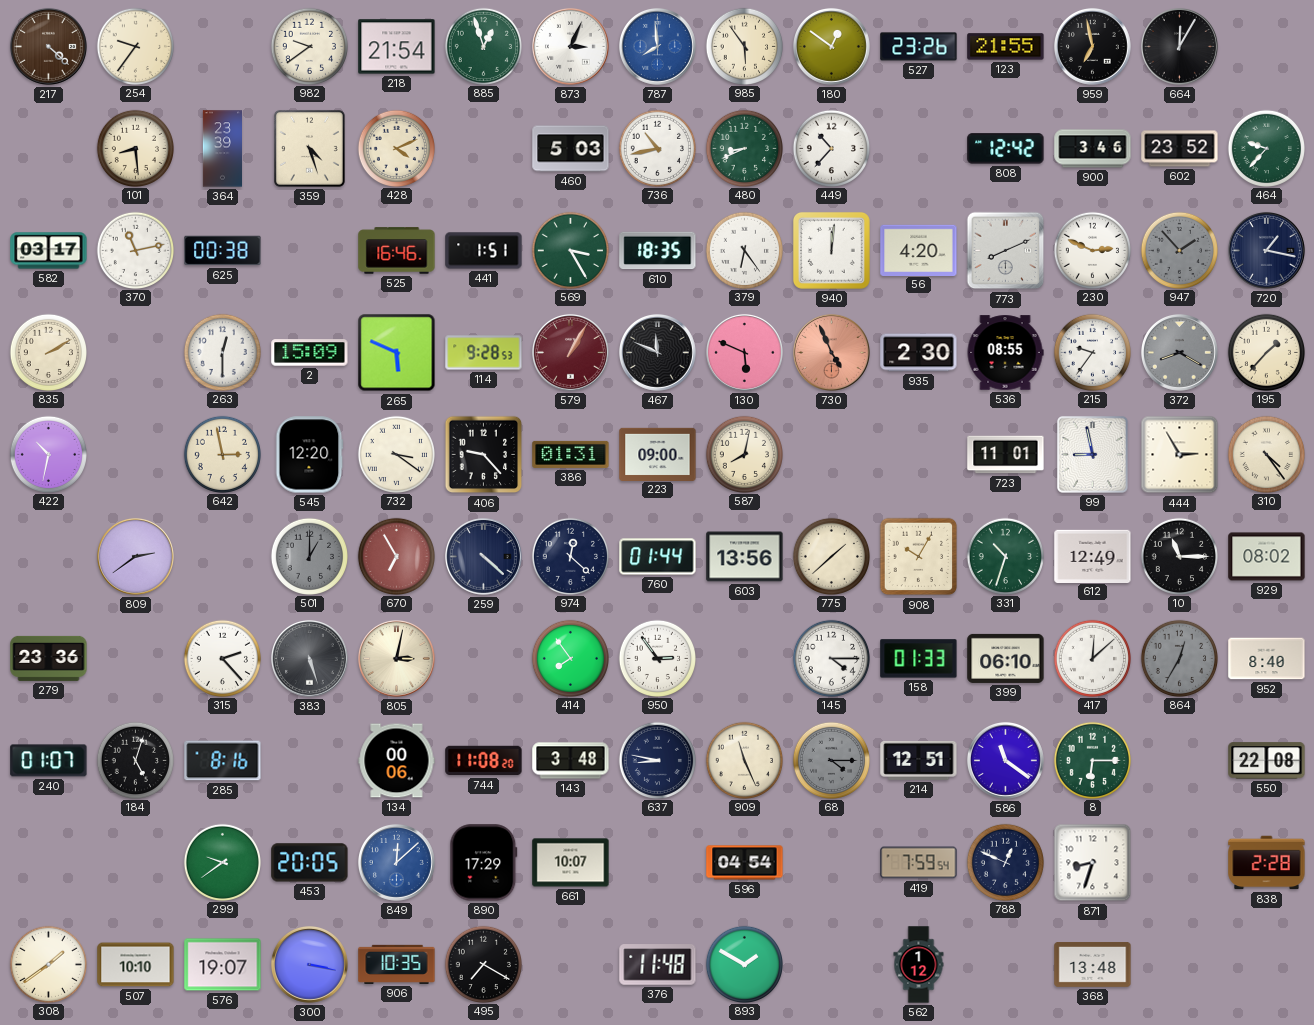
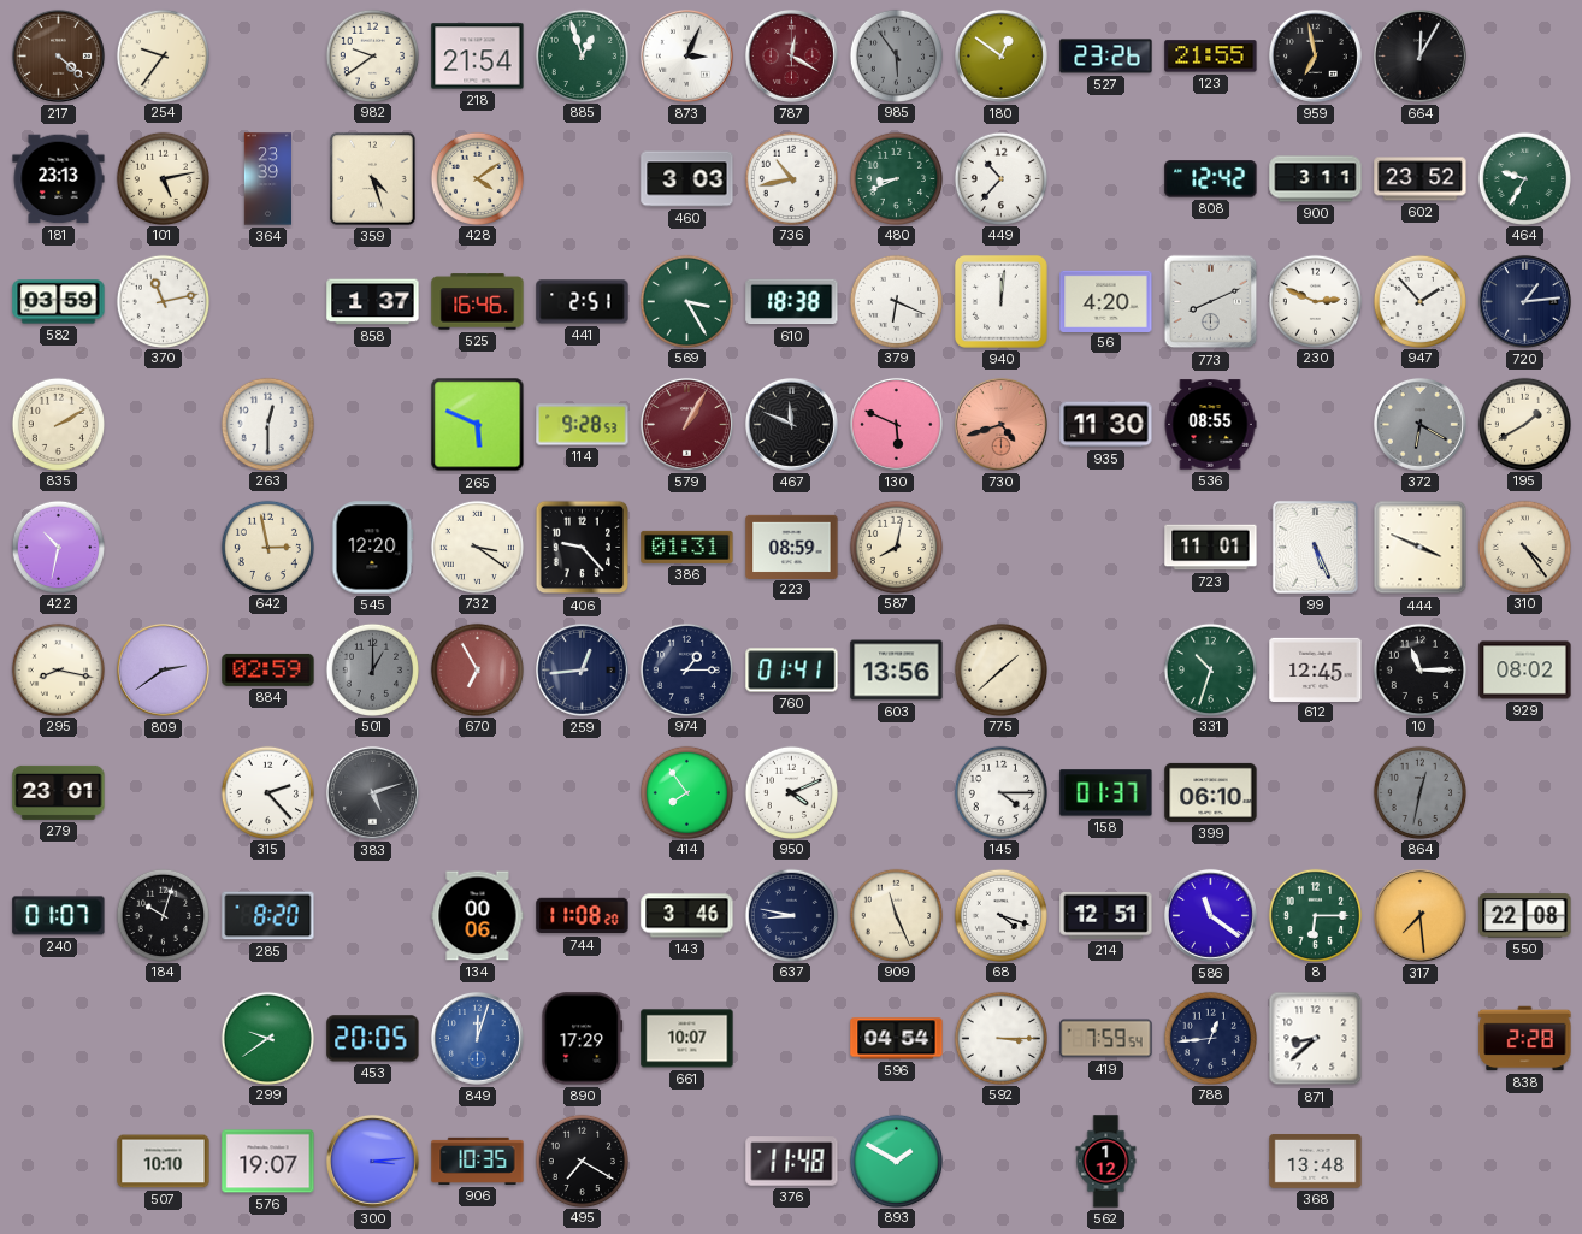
787: 7:59 -> 12:20
787 dial: blue -> burgundy
985 dial: cream -> grey
181: none -> 23:13
101: 8:29 -> 5:13
428: 4:11 -> 4:09
460: 5:03 -> 3:03
900: 3:46 -> 3:11
464: 9:37 -> 9:35
582: 03:17 -> 03:59
625: 00:38 -> none
858: none -> 1:37
441: 1:51 -> 2:51
610: 18:35 -> 18:38
379: 6:24 -> 6:19
947 dial: grey -> white
720: 1:17 -> 1:14
2: 15:09 -> none
730: 4:56 -> 4:42
935: 2:30 -> 11:30
215: 9:36 -> none
372: 8:20 -> 6:20
195: 1:37 -> 1:40
223: 09:00 -> 08:59
99: 8:58 -> 5:26
444: 2:55 -> 3:49
295: none -> 8:17
884: none -> 02:59
259: 4:22 -> 12:44
974: 12:22 -> 1:15
760: 01:44 -> 01:41
908: 10:05 -> none
612: 12:49 -> 12:45
279: 23:36 -> 23:01
383: 5:27 -> 5:12
805: 3:02 -> none
950: 2:54 -> 4:11
158: 01:33 -> 01:37
417: 12:08 -> none
864: 12:35 -> 12:32
952: 8:40 -> none
184: 5:03 -> 10:03
285: 8:16 -> 8:20
143: 3:48 -> 3:46
68: 4:15 -> 4:18
68 dial: grey -> white
317: none -> 7:29
849: 12:08 -> 12:03
592: none -> 3:15
788: 12:49 -> 12:44
871: 8:33 -> 8:38
308: 1:39 -> none
300: 3:17 -> 3:14
